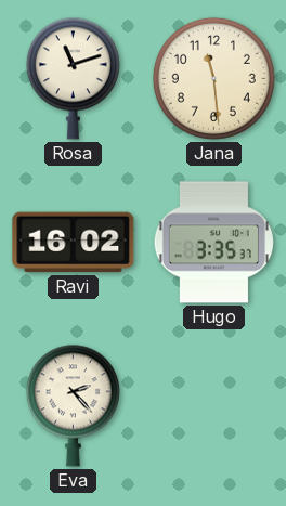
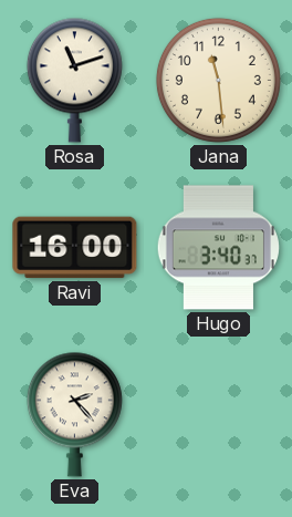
Ravi: 16:02 -> 16:00
Hugo: 3:35 -> 3:40
